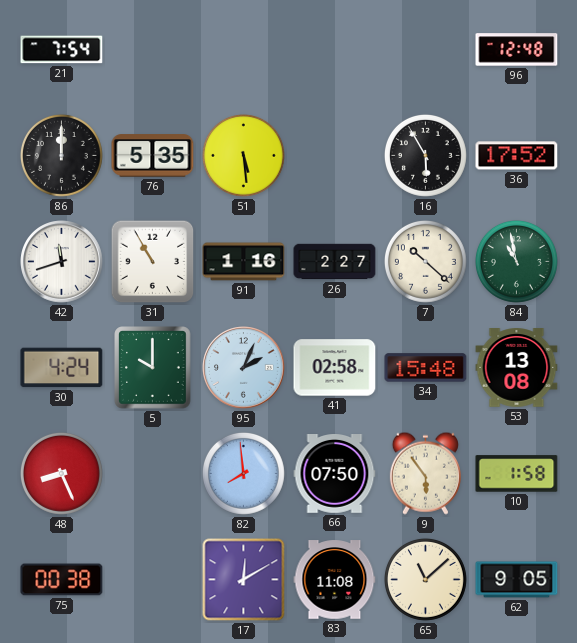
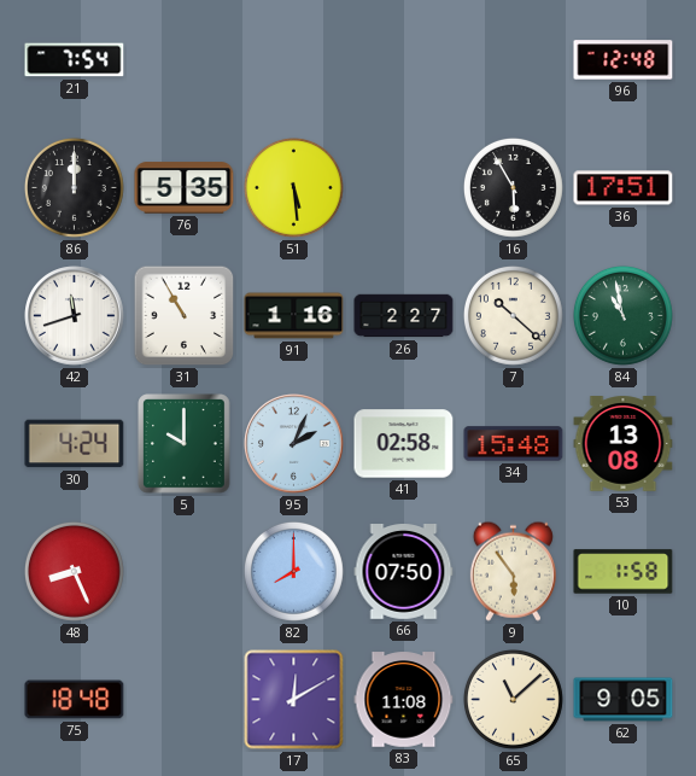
36: 17:52 -> 17:51
82: 7:59 -> 8:00
75: 00:38 -> 18:48
